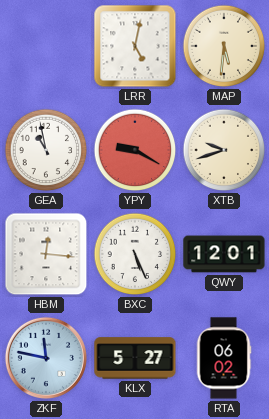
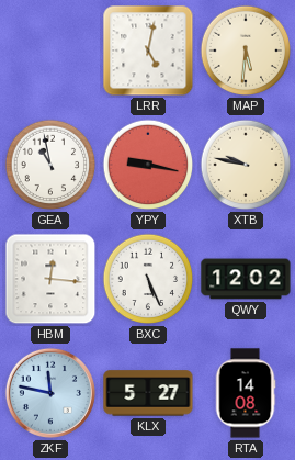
YPY: 9:20 -> 9:17
XTB: 9:42 -> 9:47
QWY: 12:01 -> 12:02
RTA: 06:02 -> 14:08
